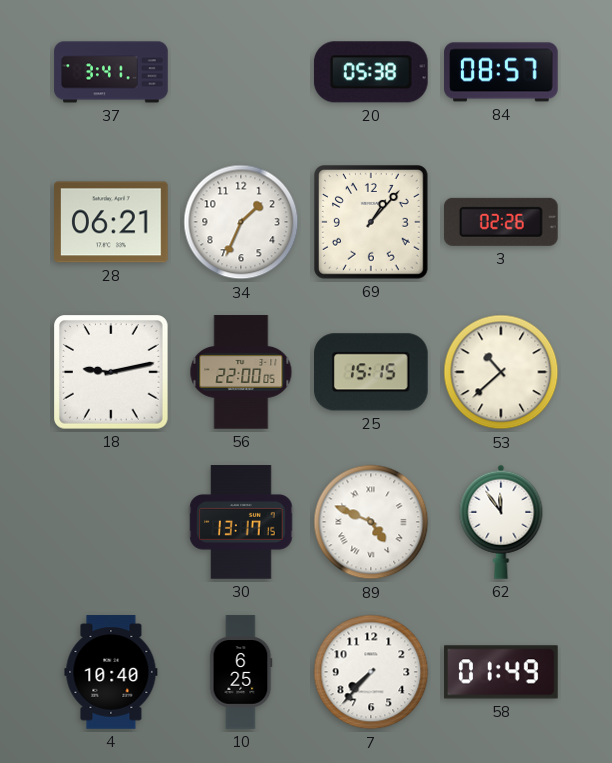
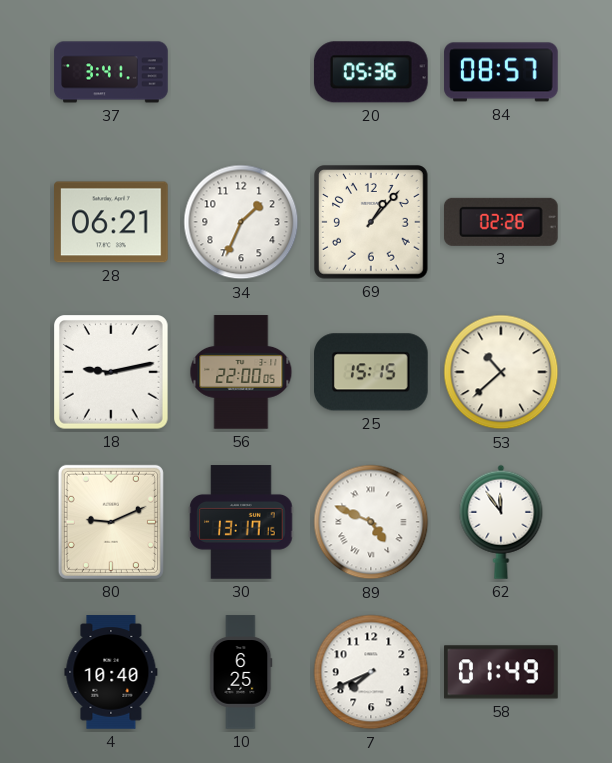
20: 05:38 -> 05:36
80: none -> 9:11
7: 7:37 -> 7:41
